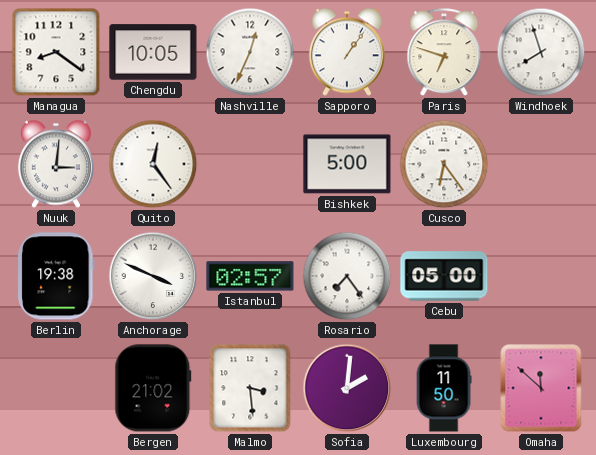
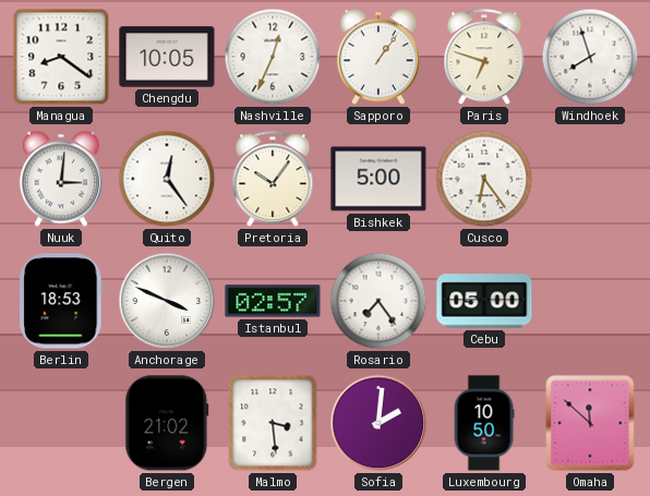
Pretoria: none -> 10:06
Berlin: 19:38 -> 18:53
Luxembourg: 11:50 -> 10:50
